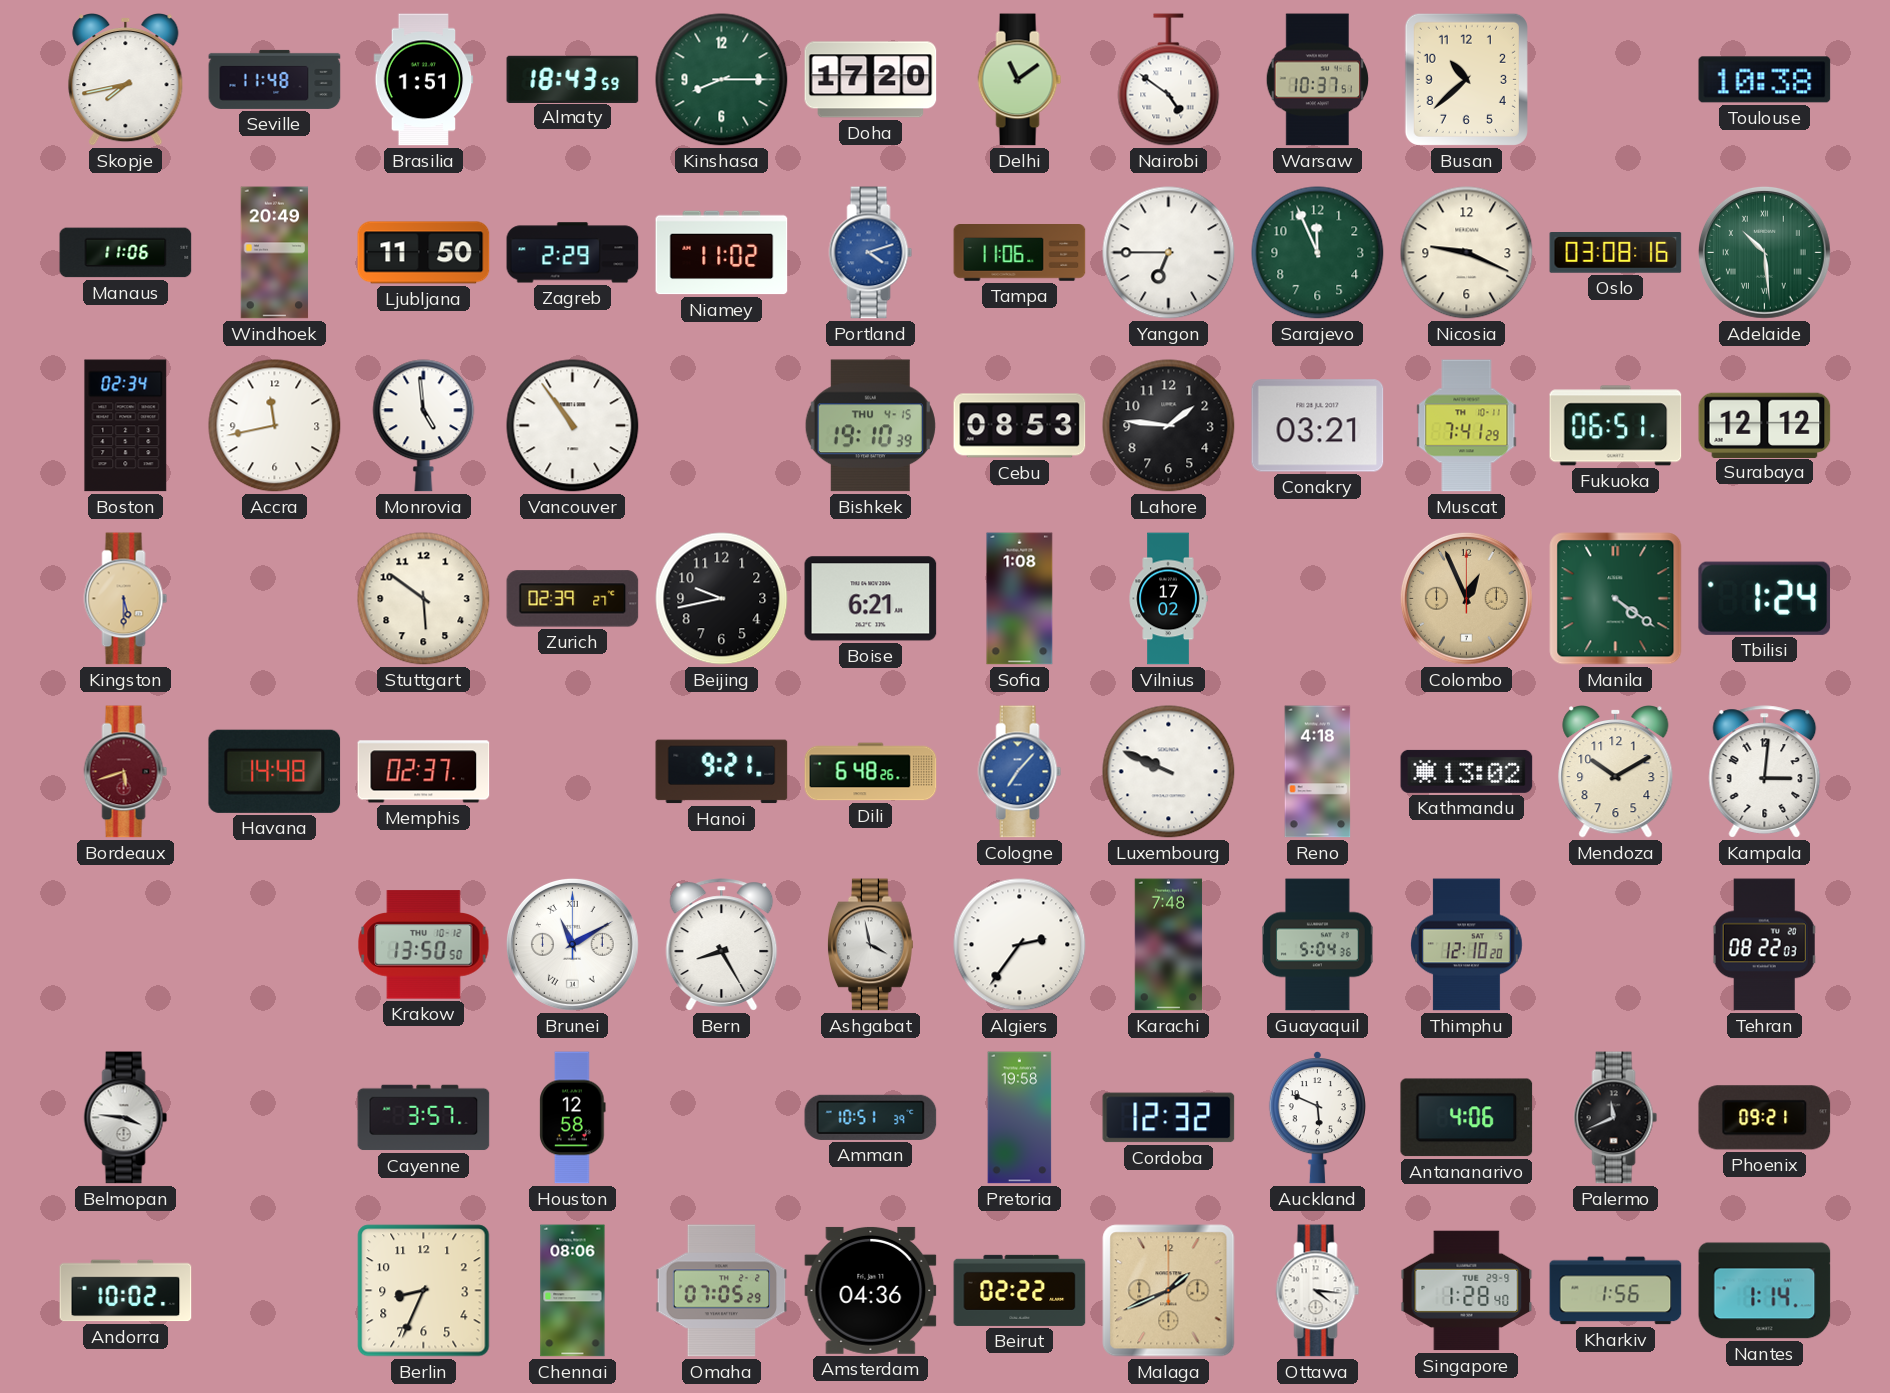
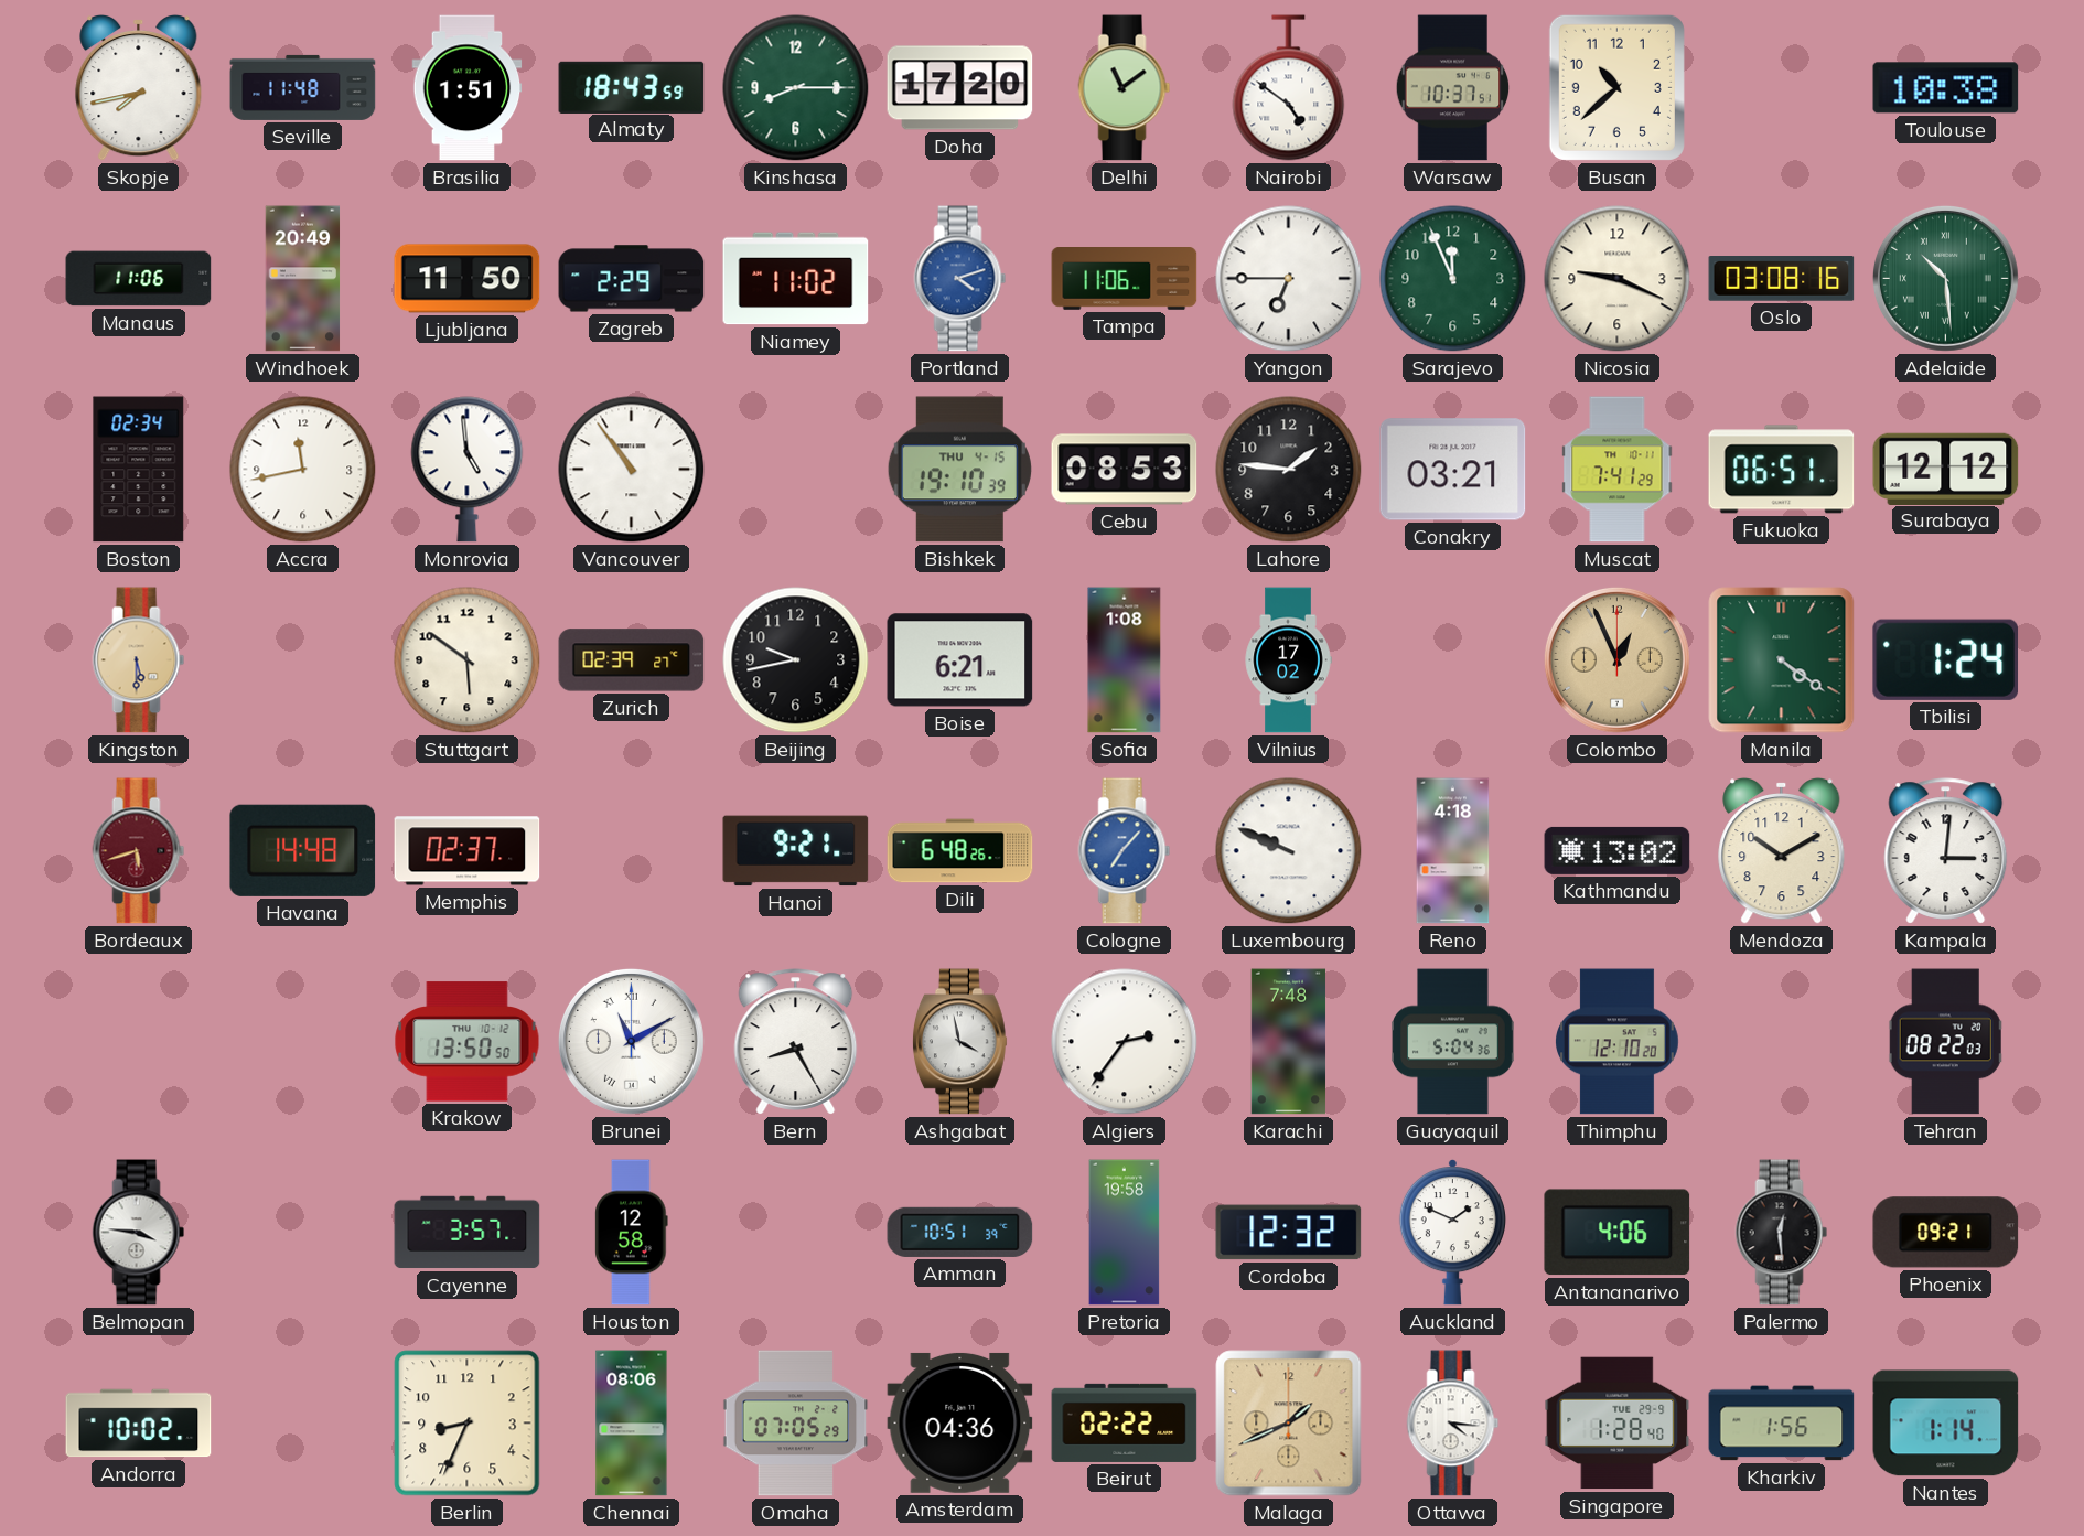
Auckland: 5:49 -> 1:49
Palermo: 11:41 -> 12:29
